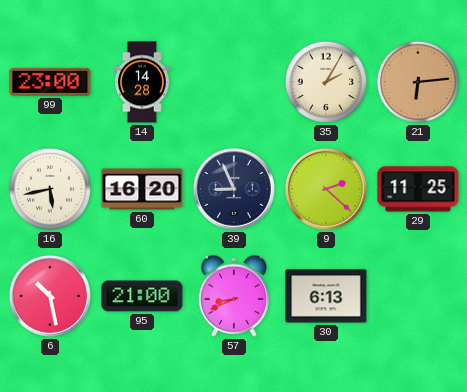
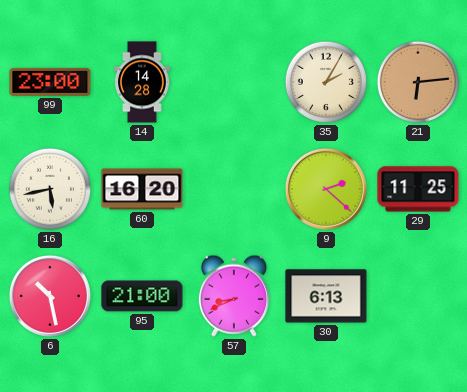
39: 8:56 -> none
